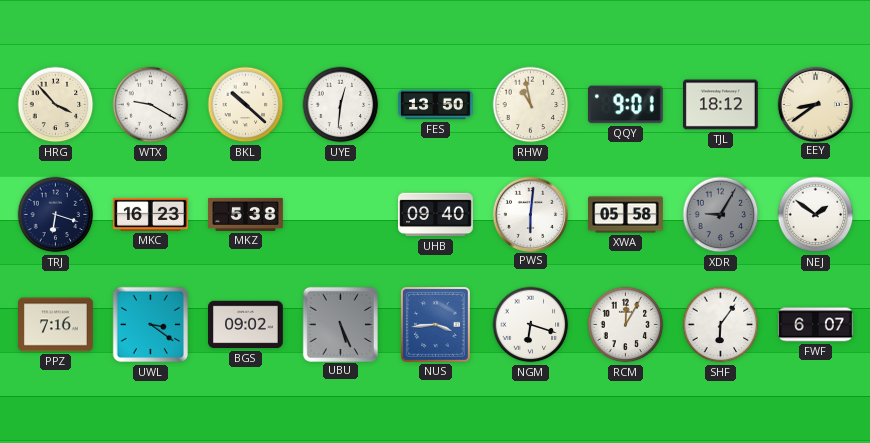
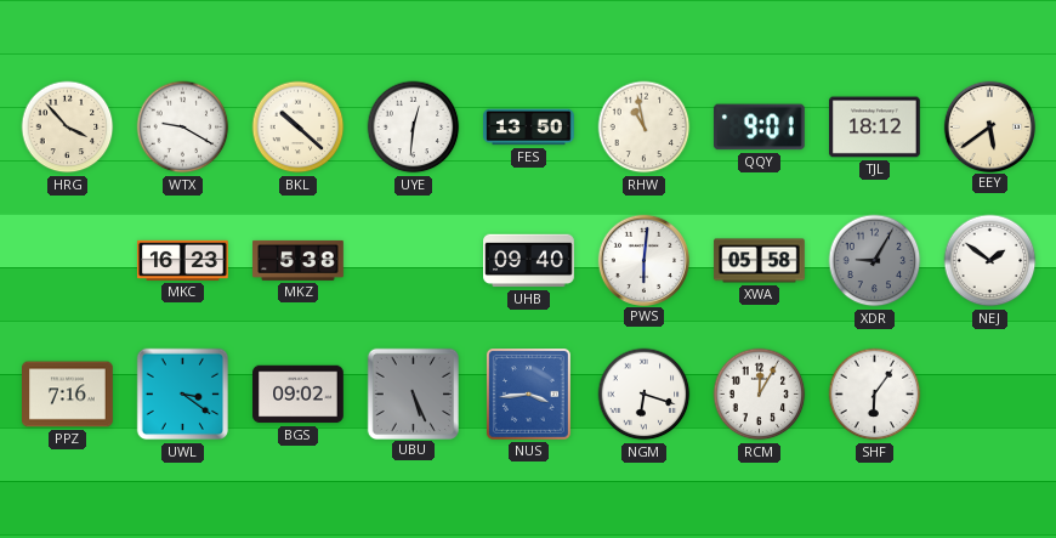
EEY: 8:39 -> 5:39
TRJ: 6:18 -> none
FWF: 6:07 -> none
